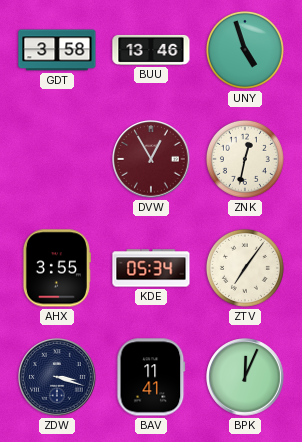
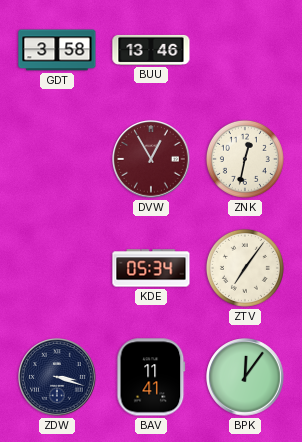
UNY: 4:57 -> none
AHX: 3:55 -> none
BPK: 12:04 -> 12:06
